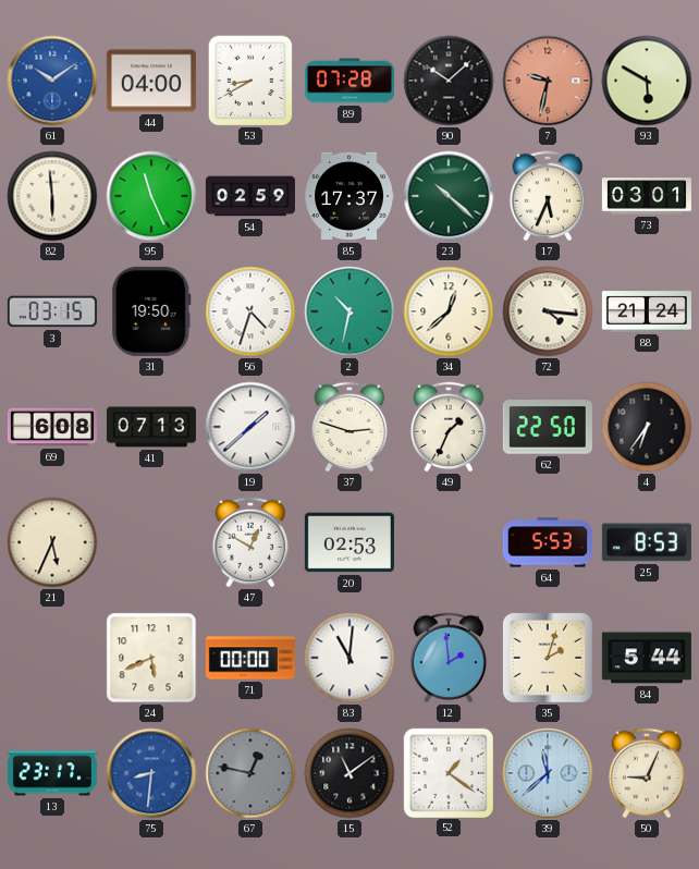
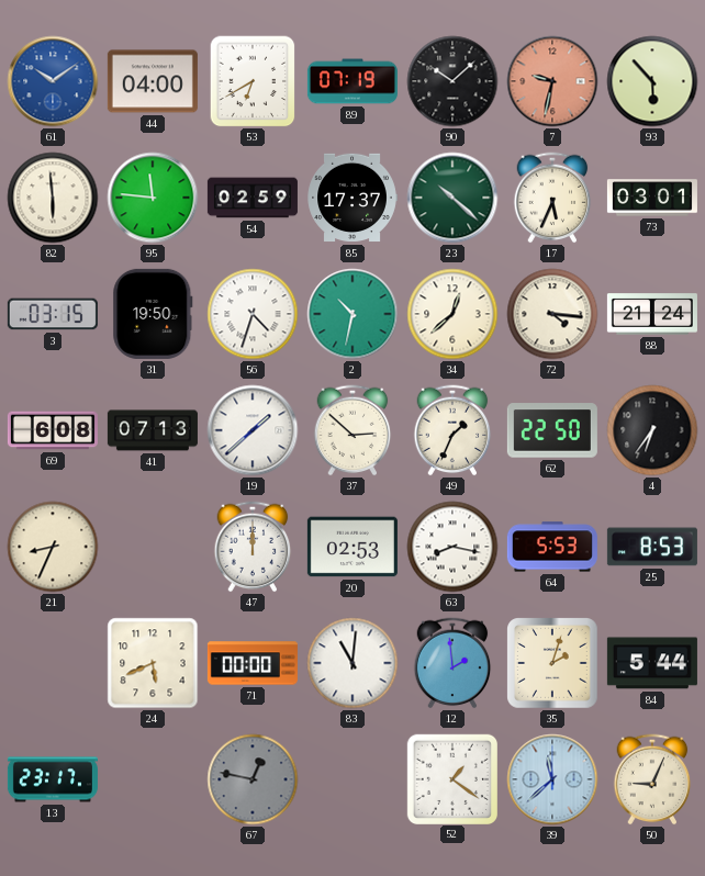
53: 8:40 -> 6:40
89: 07:28 -> 07:19
93: 5:50 -> 5:53
95: 11:26 -> 11:46
37: 2:48 -> 2:52
21: 5:34 -> 8:34
47: 12:50 -> 12:00
63: none -> 8:17
75: 8:31 -> none
15: 11:09 -> none
